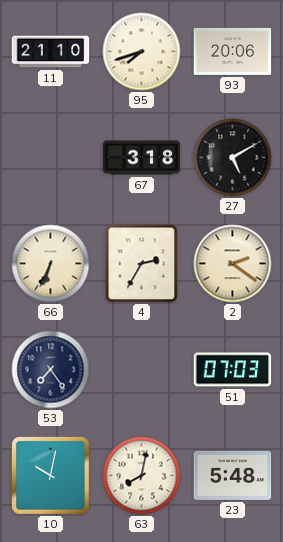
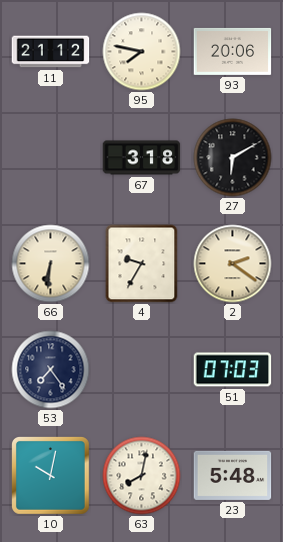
11: 21:10 -> 21:12
95: 7:42 -> 7:47
27: 5:10 -> 6:10
66: 6:34 -> 6:31
4: 2:35 -> 9:35
